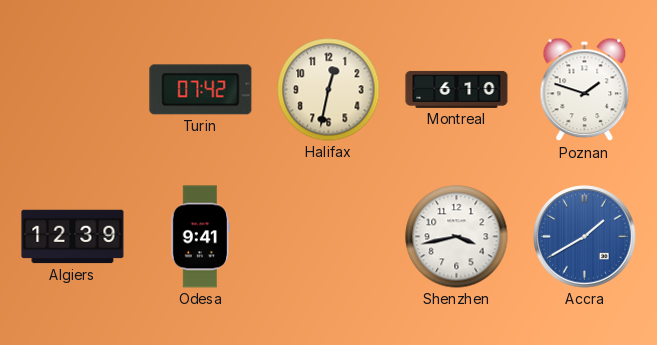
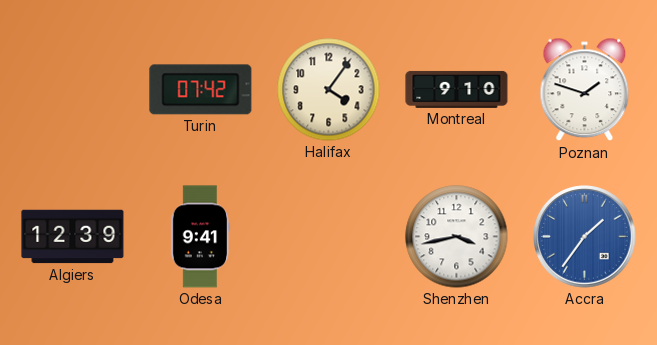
Halifax: 12:32 -> 4:06
Montreal: 6:10 -> 9:10
Accra: 1:40 -> 1:36
